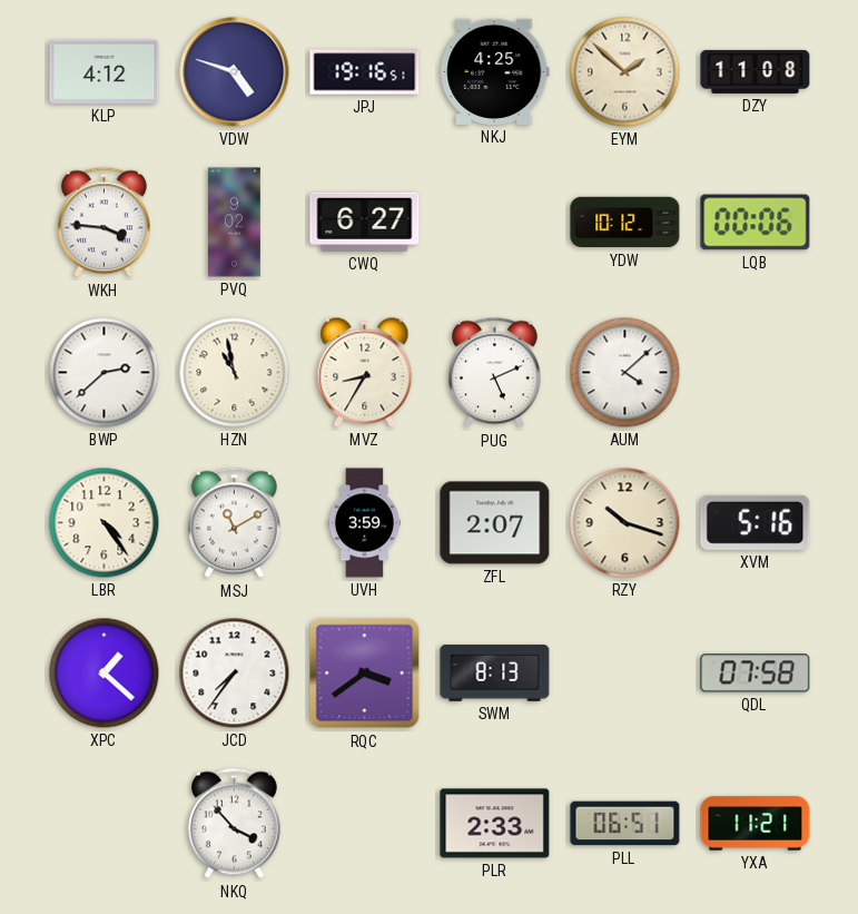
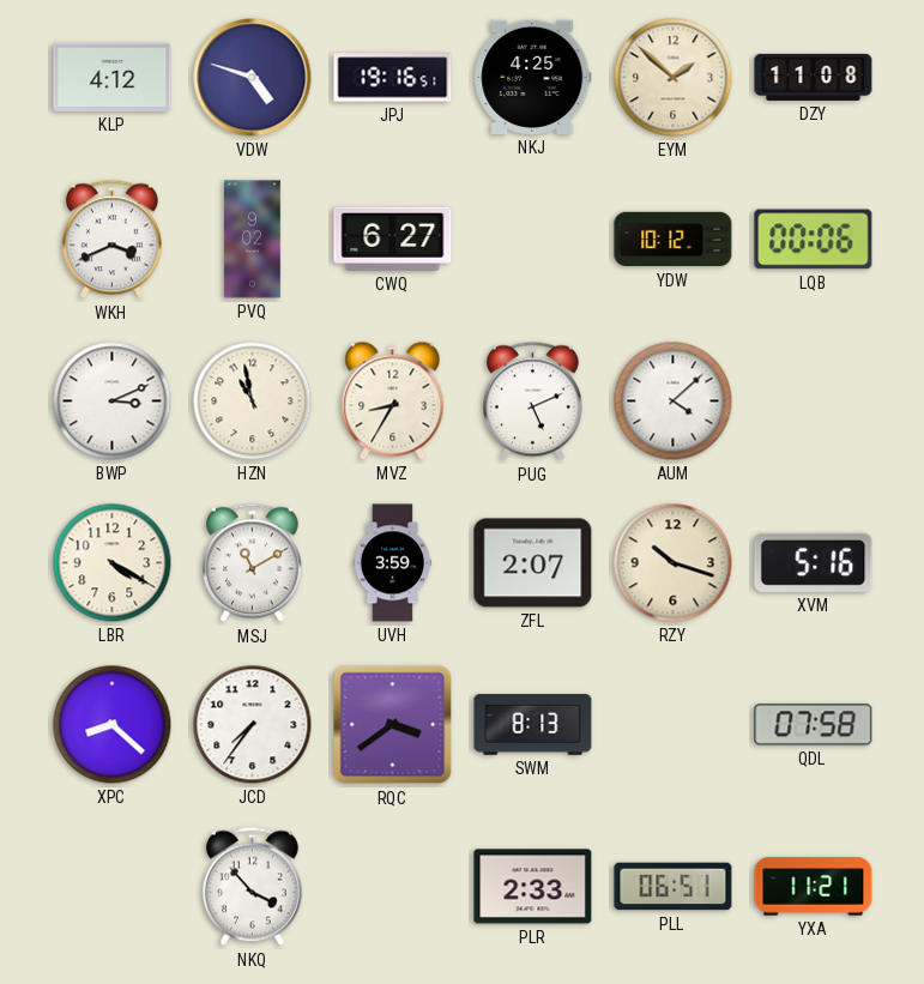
WKH: 3:46 -> 3:41
BWP: 2:38 -> 3:11
LBR: 4:24 -> 4:20
XPC: 1:22 -> 8:22
